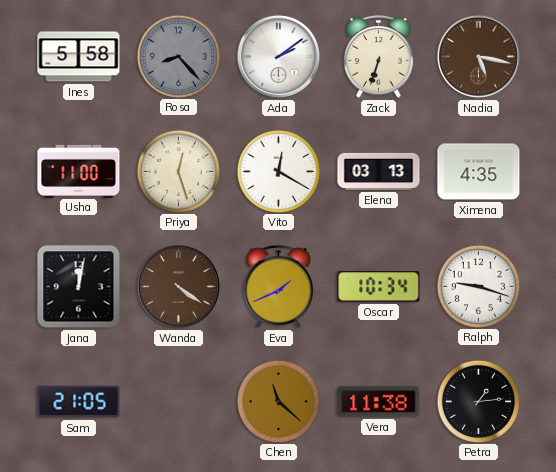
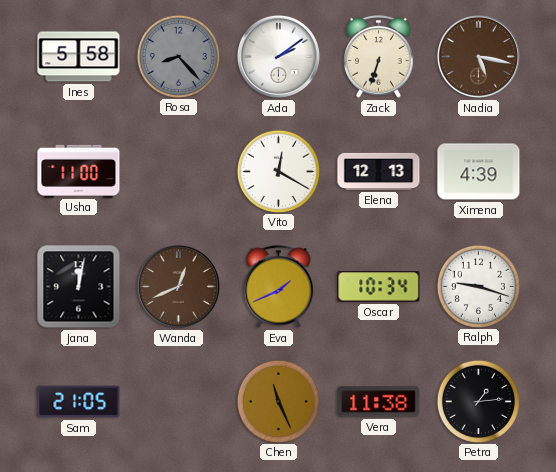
Priya: 12:27 -> none
Elena: 03:13 -> 12:13
Ximena: 4:35 -> 4:39
Wanda: 4:21 -> 12:41
Chen: 11:22 -> 11:26
